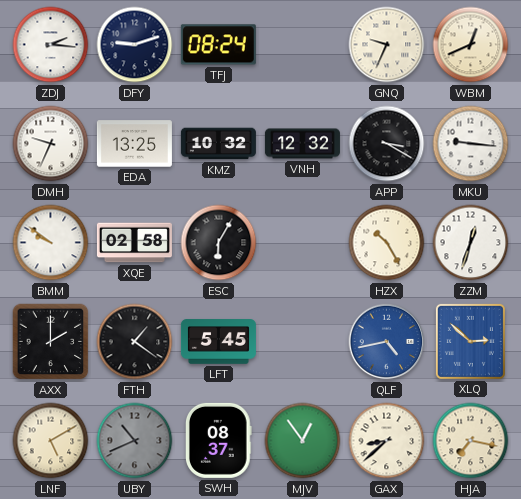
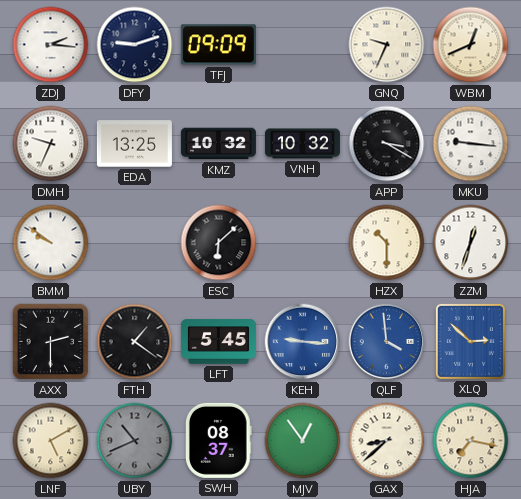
TFJ: 08:24 -> 09:09
VNH: 12:32 -> 10:32
XQE: 02:58 -> none
ESC: 6:05 -> 6:08
HZX: 10:25 -> 10:30
AXX: 2:00 -> 2:30
KEH: none -> 9:16
QLF: 4:43 -> 3:59
